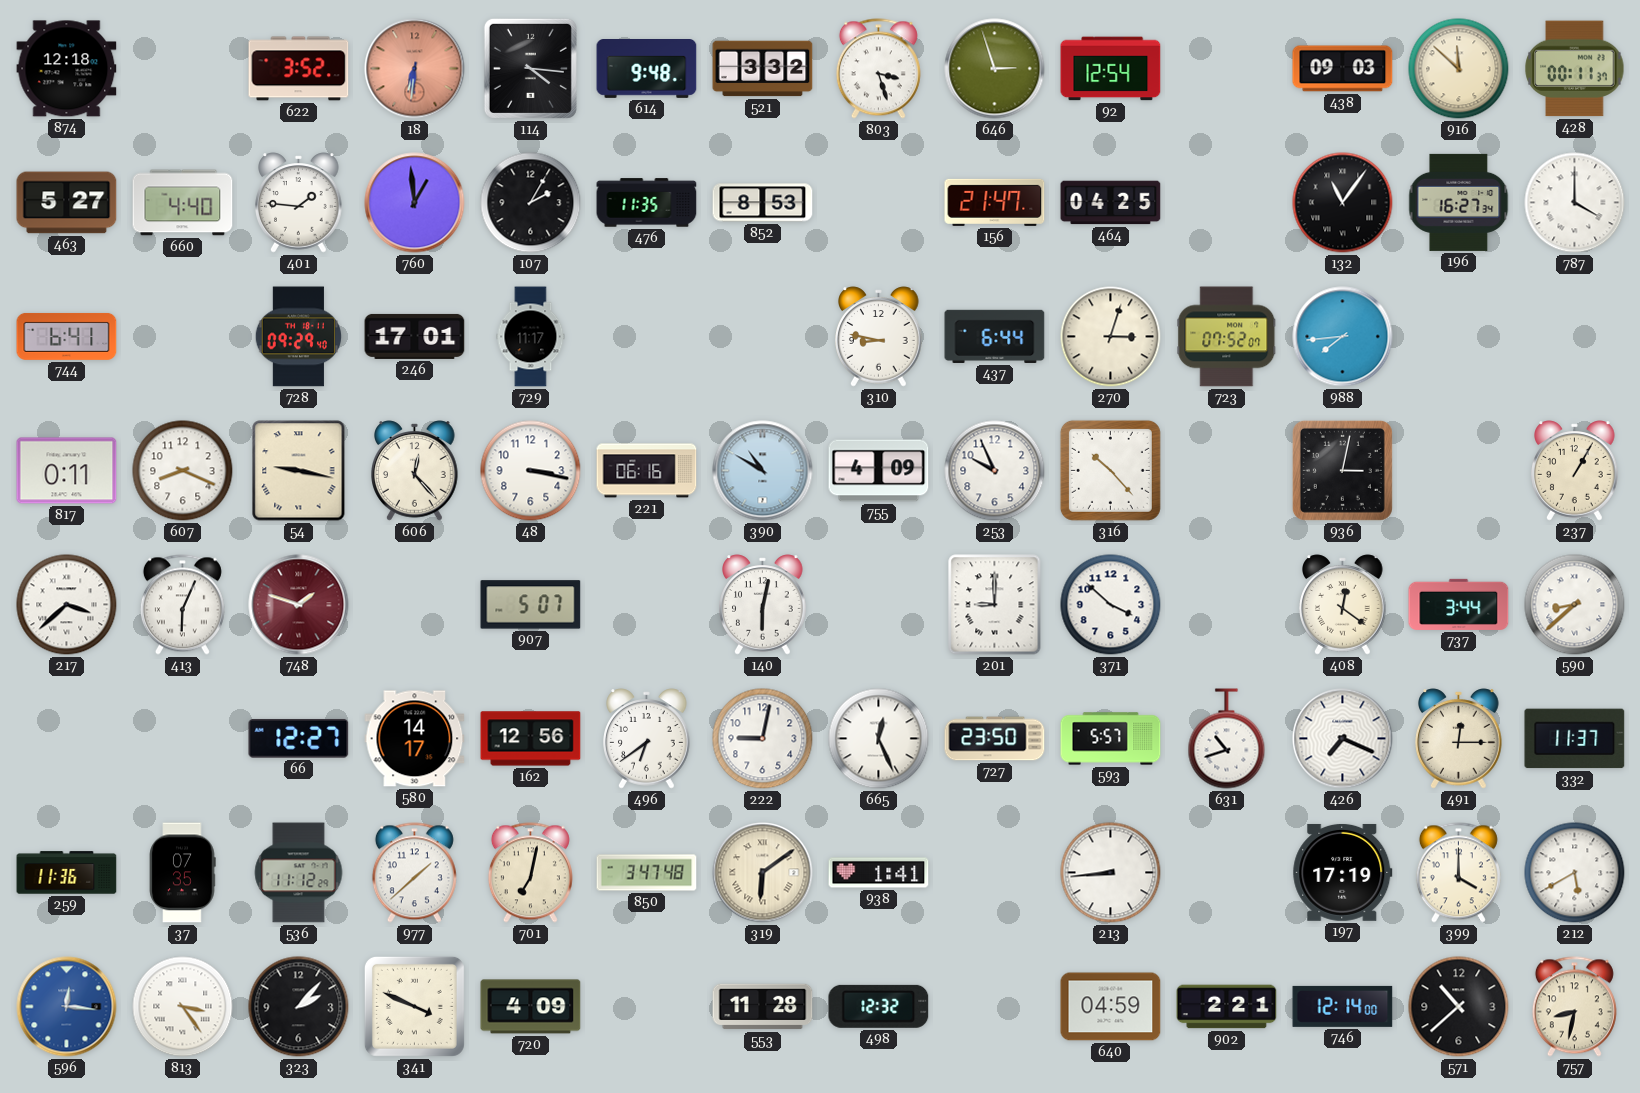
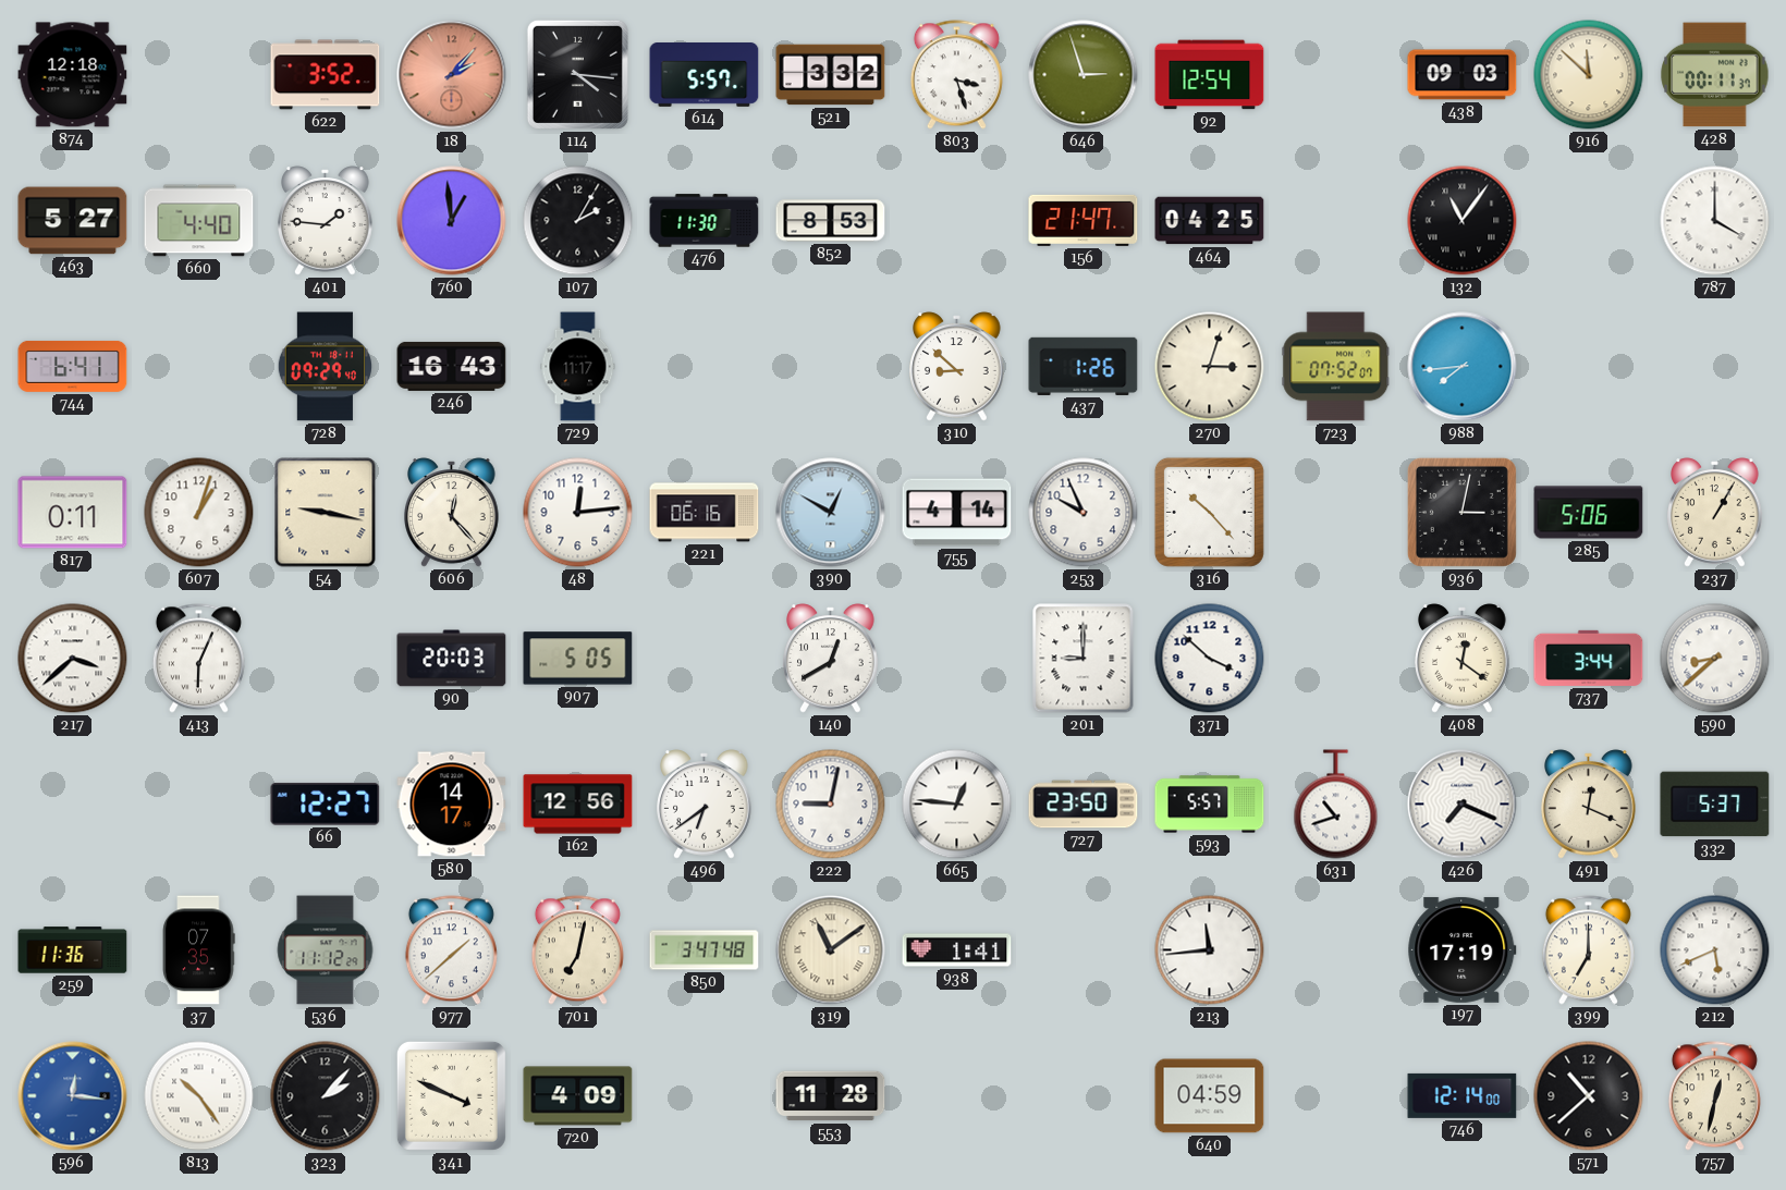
18: 6:31 -> 2:07
614: 9:48 -> 5:57
476: 11:35 -> 11:30
196: 16:27 -> none
246: 17:01 -> 16:43
310: 8:47 -> 8:52
437: 6:44 -> 1:26
607: 8:19 -> 1:03
48: 3:17 -> 12:14
390: 10:50 -> 12:50
755: 4:09 -> 4:14
285: none -> 5:06
748: 1:48 -> none
90: none -> 20:03
907: 5:07 -> 5:05
140: 6:02 -> 12:40
665: 12:26 -> 12:46
491: 12:15 -> 12:19
332: 11:37 -> 5:37
319: 6:09 -> 11:09
213: 8:44 -> 11:44
399: 4:00 -> 7:00
212: 5:40 -> 5:41
813: 3:24 -> 10:24
498: 12:32 -> none
902: 2:21 -> none
757: 8:32 -> 12:32
